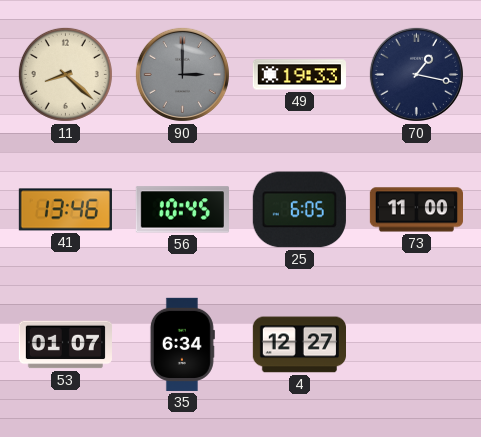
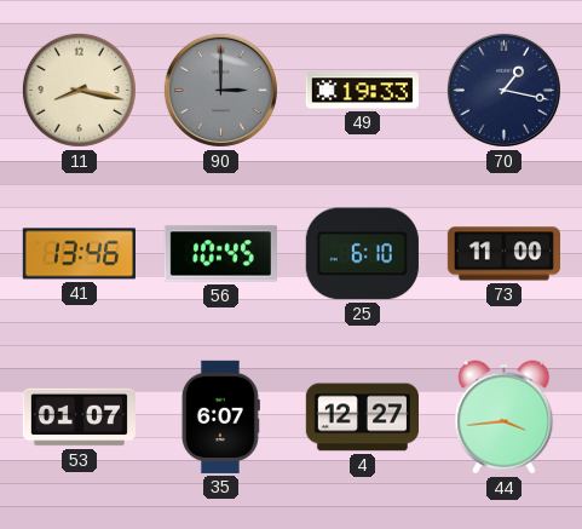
11: 8:22 -> 8:17
25: 6:05 -> 6:10
35: 6:34 -> 6:07
44: none -> 3:44
